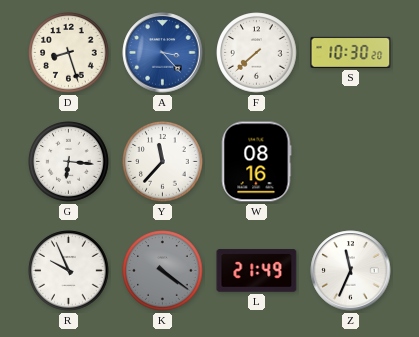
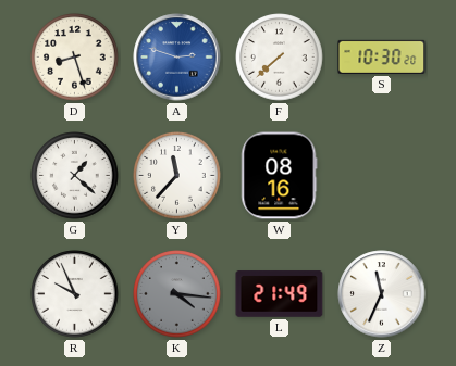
A: 3:23 -> 2:48
G: 6:16 -> 1:22
K: 4:21 -> 4:16
